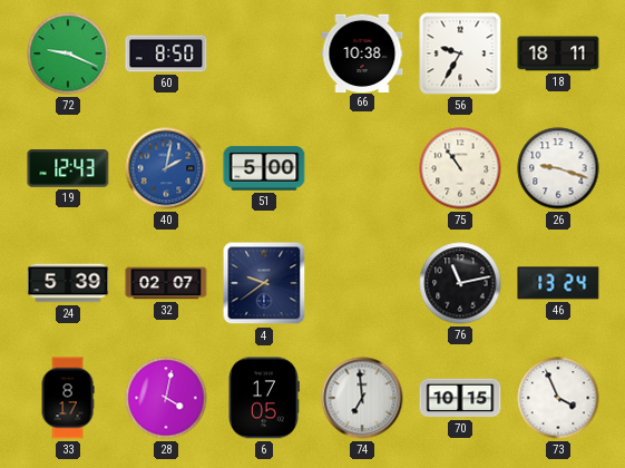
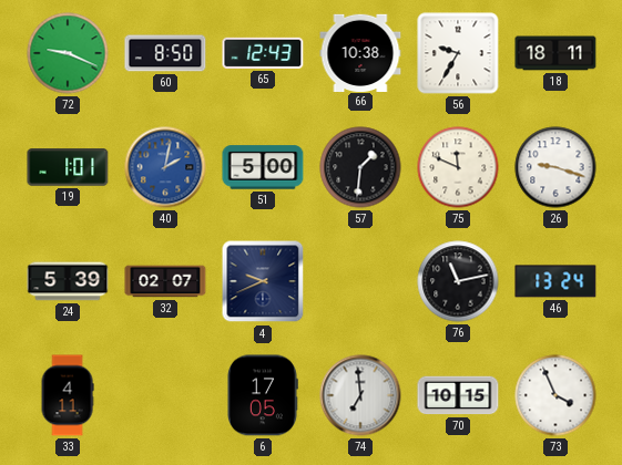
65: none -> 12:43
19: 12:43 -> 1:01
57: none -> 1:31
75: 10:54 -> 11:49
4: 9:39 -> 9:41
33: 8:17 -> 4:11
28: 4:02 -> none
